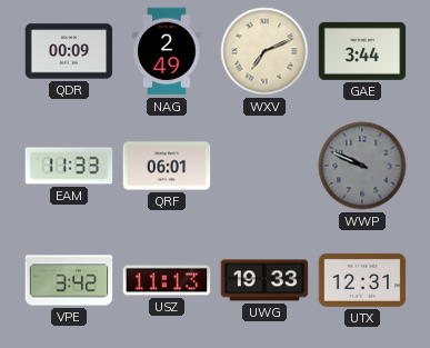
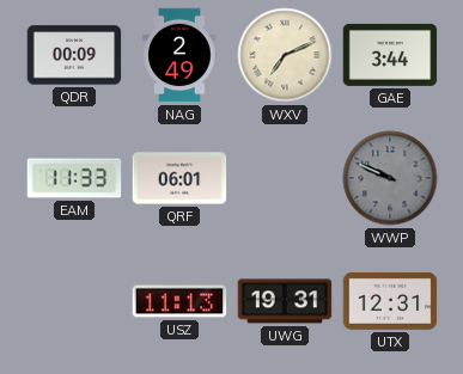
VPE: 3:42 -> none
UWG: 19:33 -> 19:31
